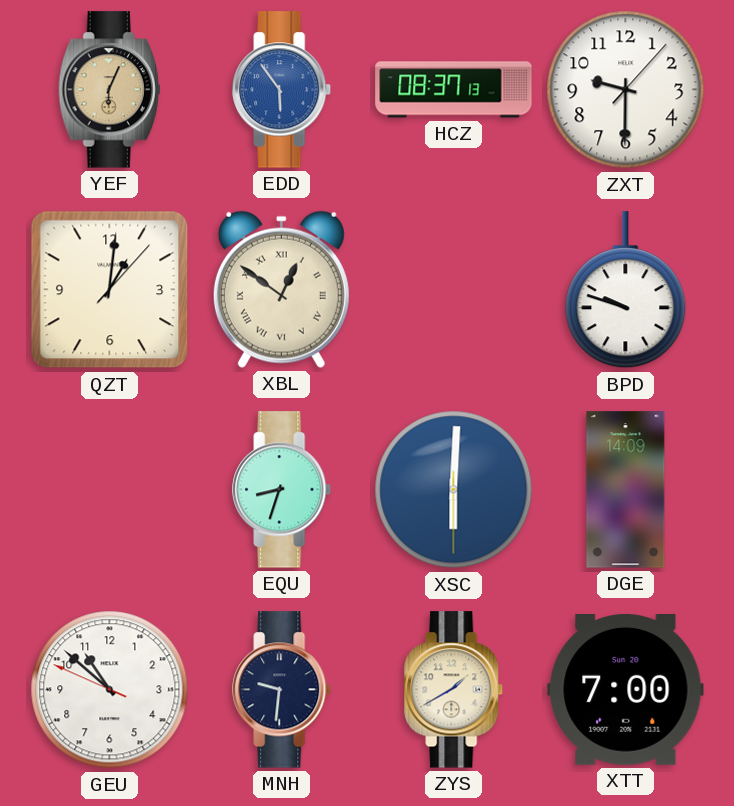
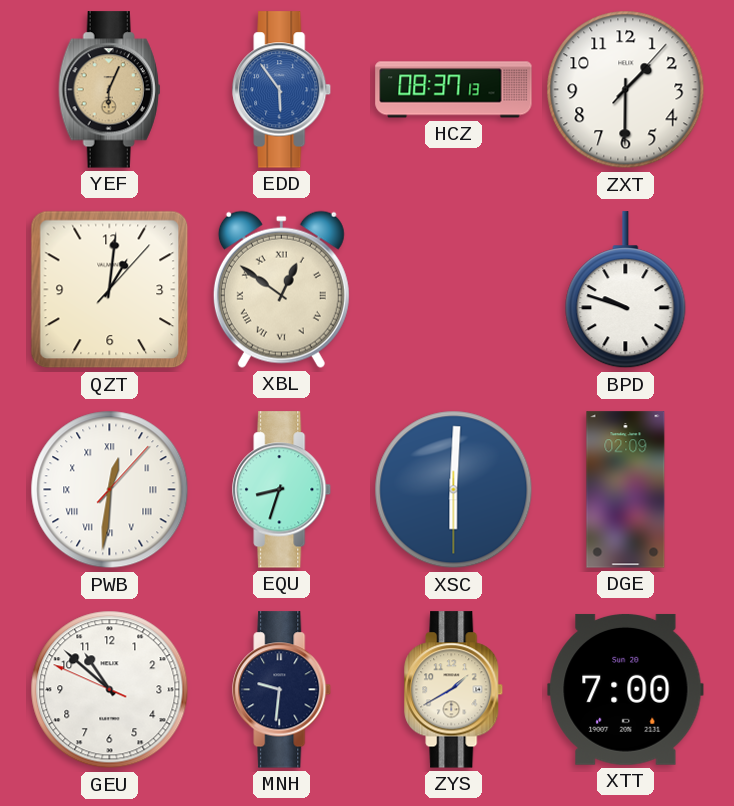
ZXT: 9:30 -> 1:30
PWB: none -> 12:31
DGE: 14:09 -> 02:09
